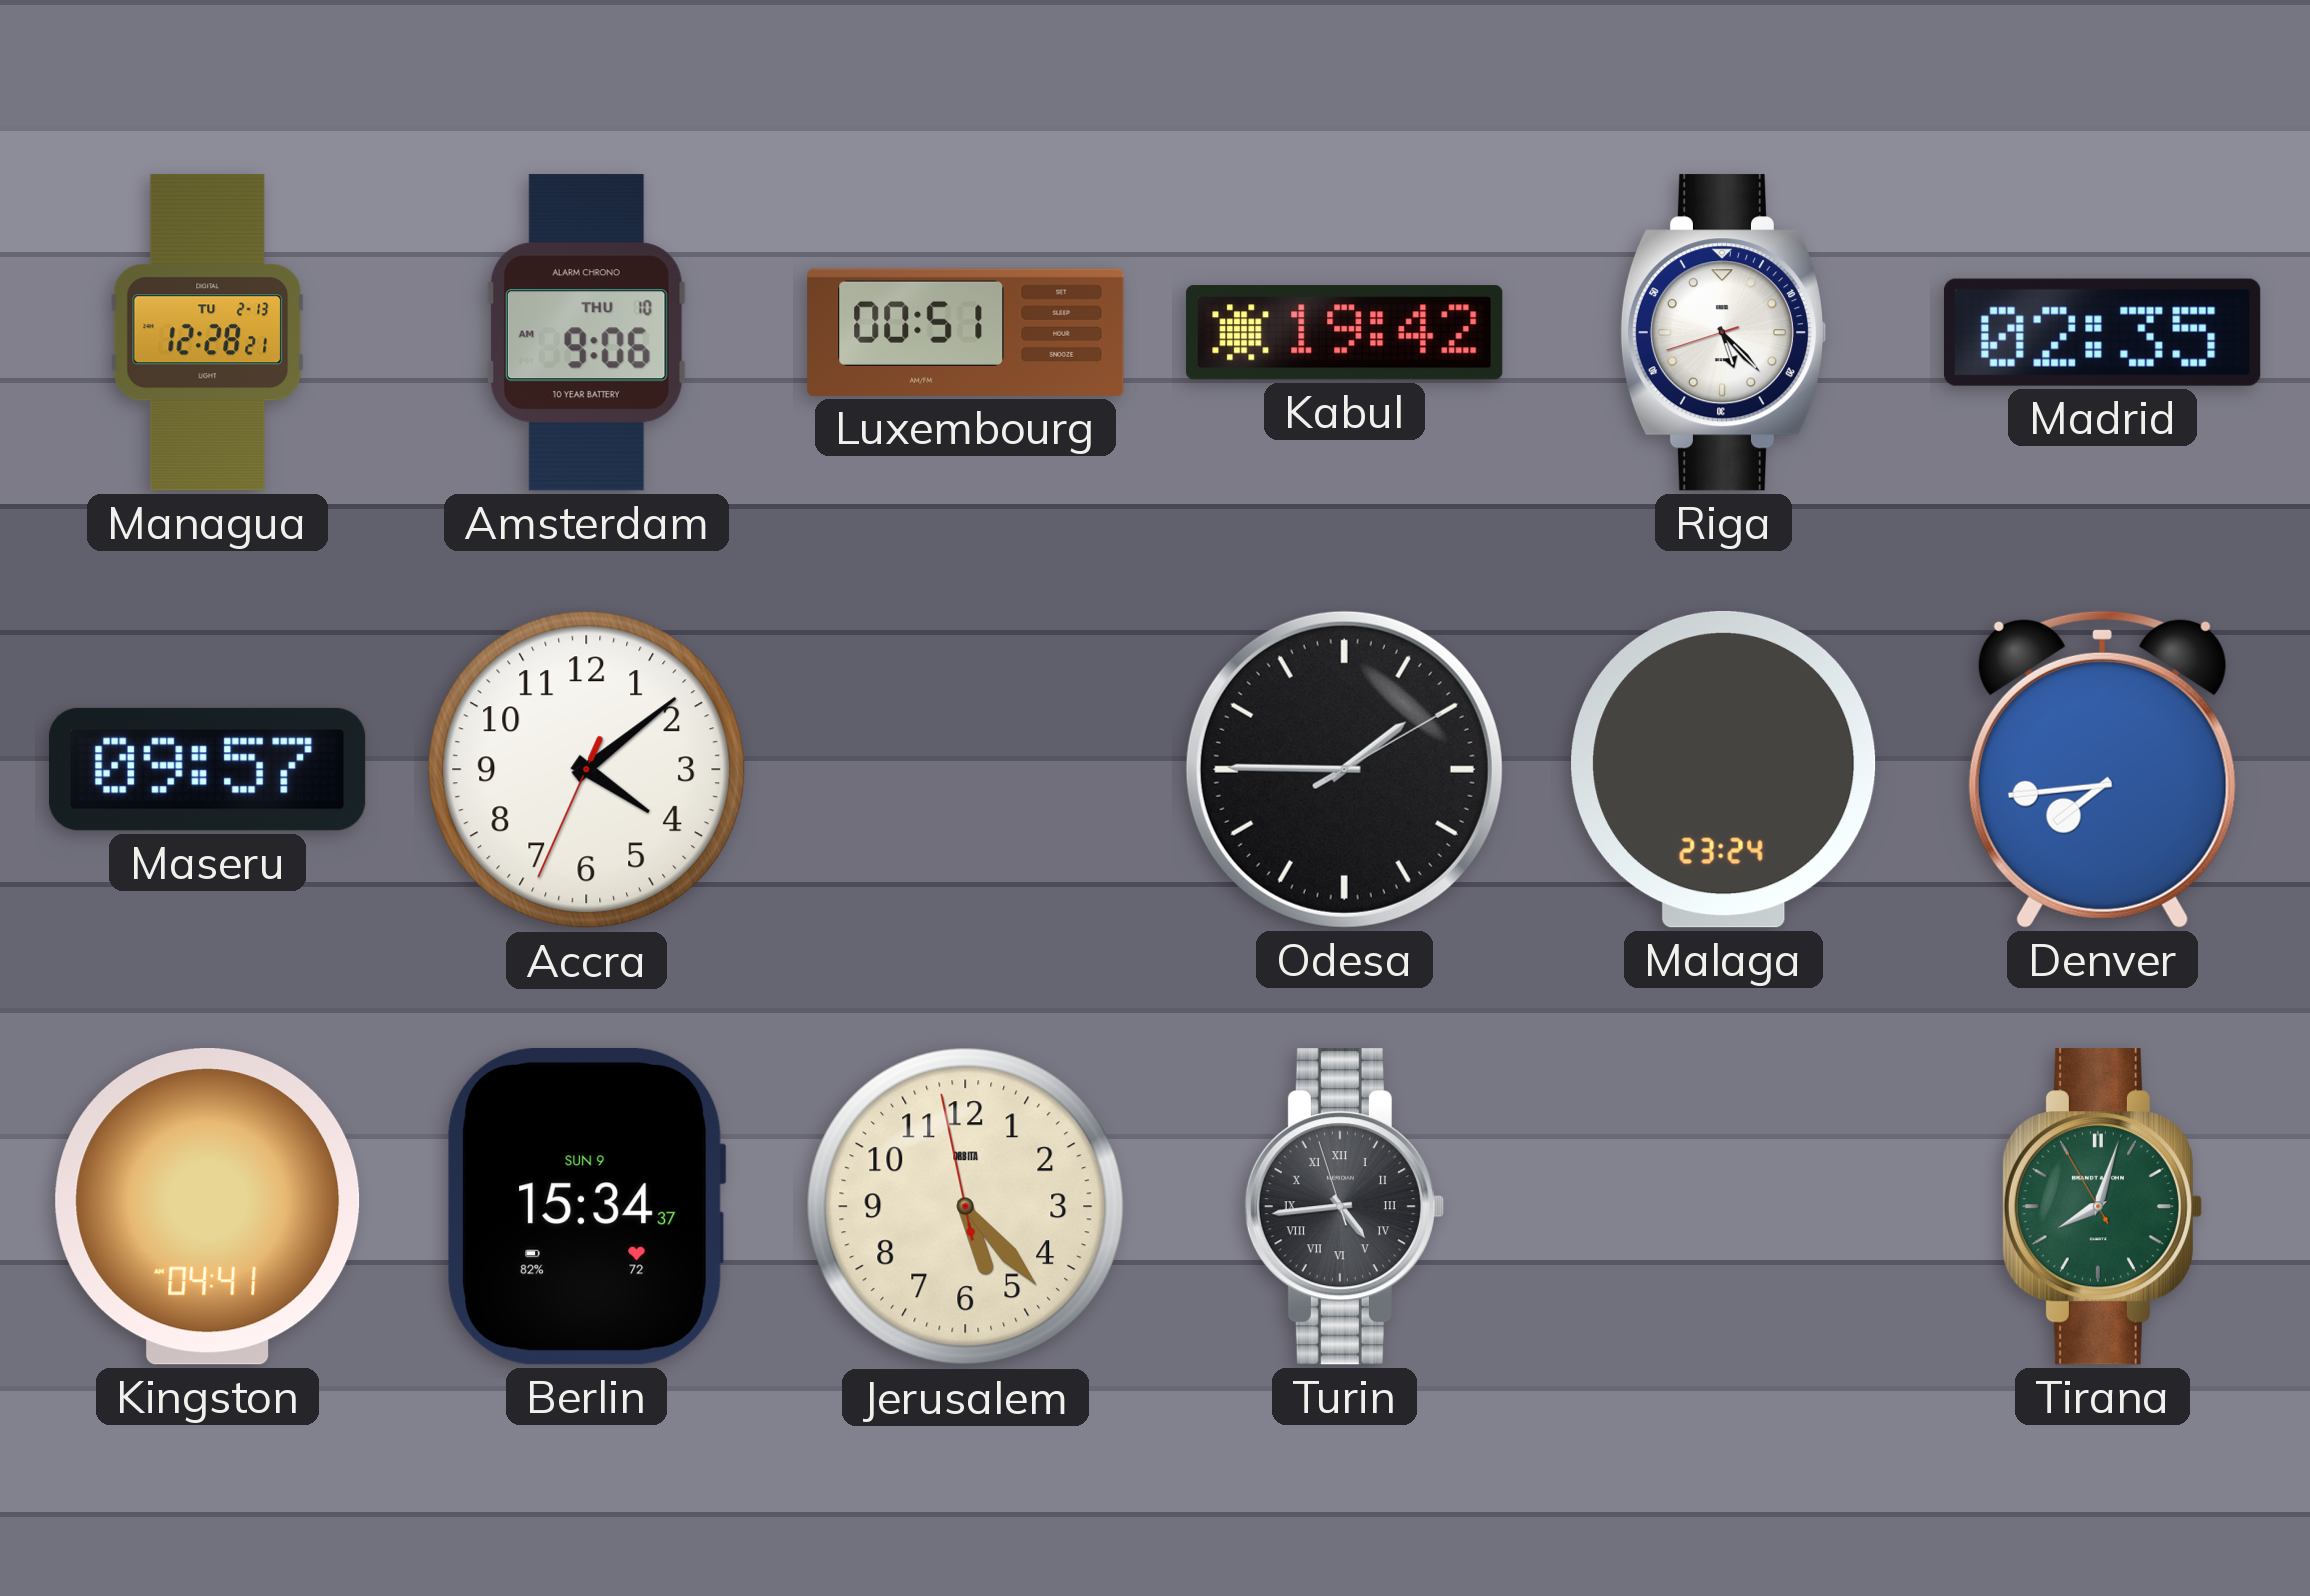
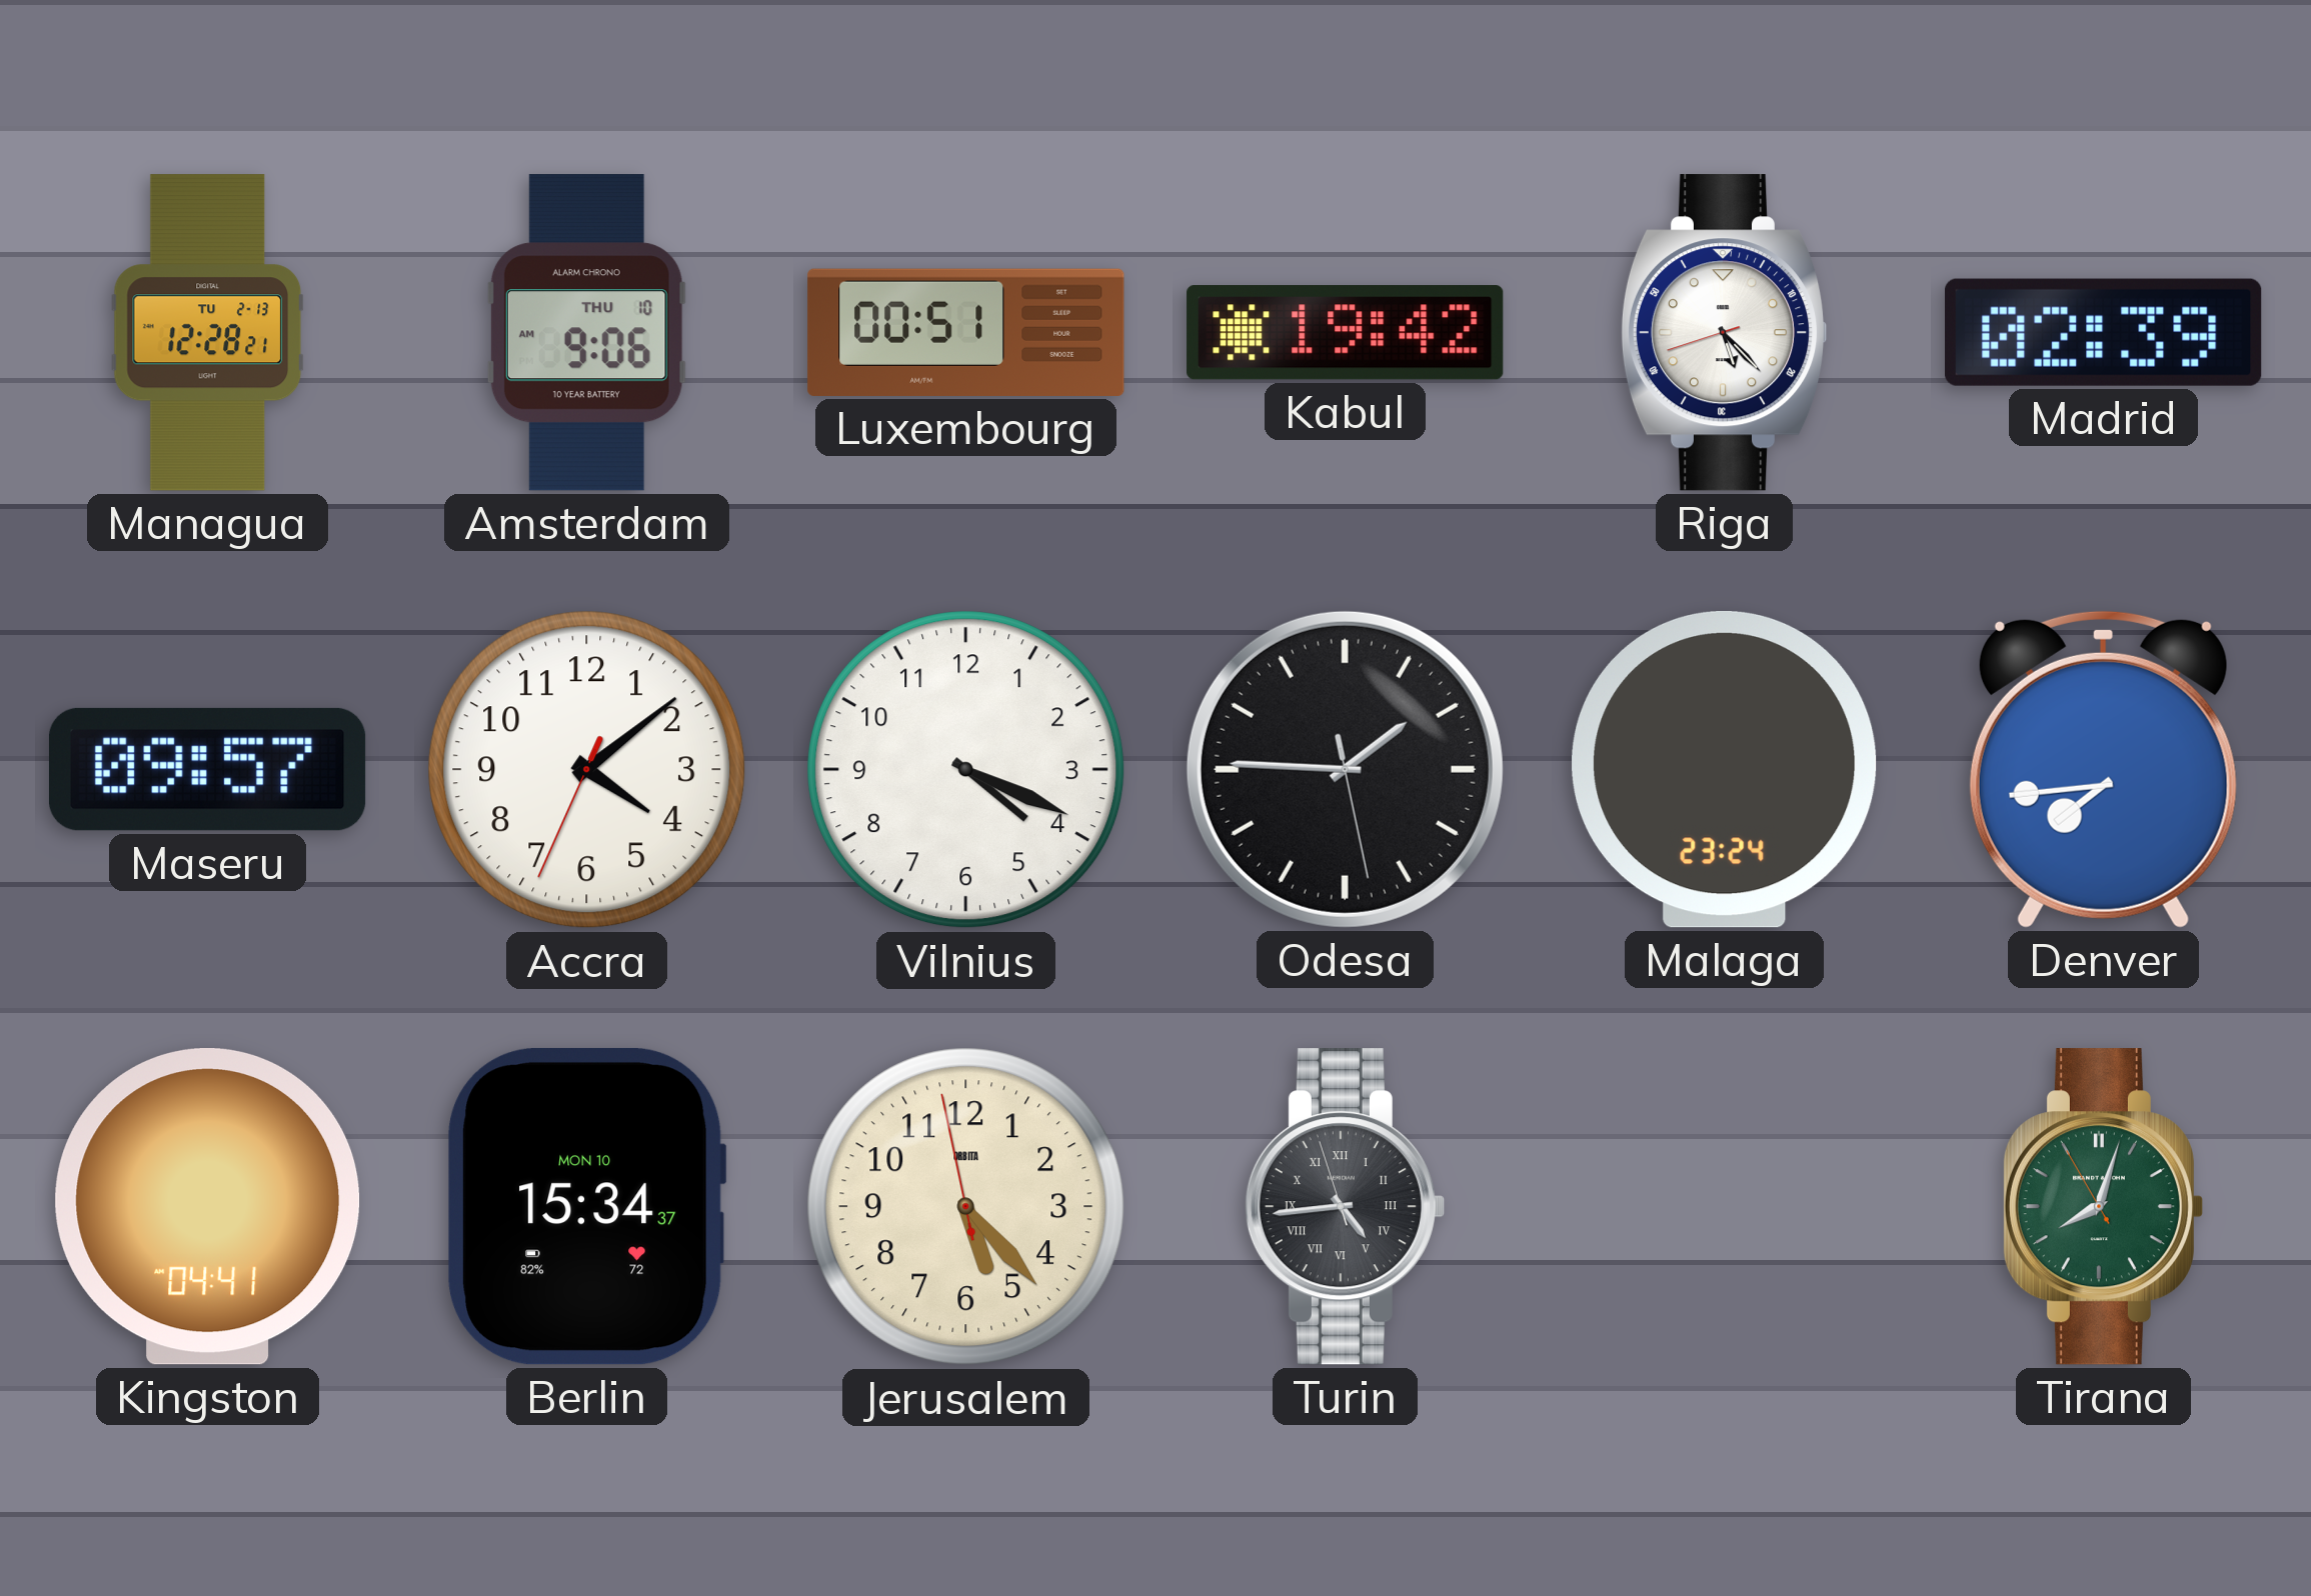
Madrid: 02:35 -> 02:39
Vilnius: none -> 4:19
Odesa: 1:45:10 -> 1:45:28
Berlin date: SUN 9 -> MON 10
